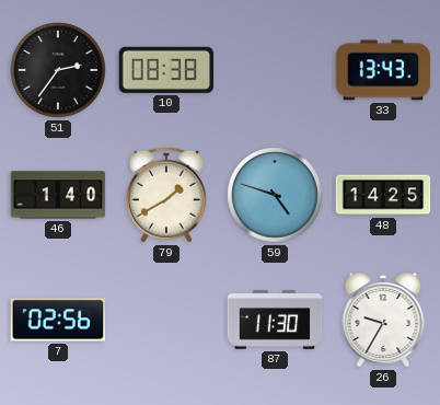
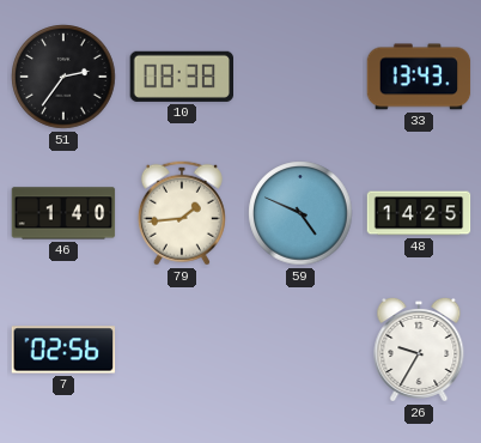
79: 1:40 -> 1:44
59: 4:48 -> 4:49
87: 11:30 -> none
